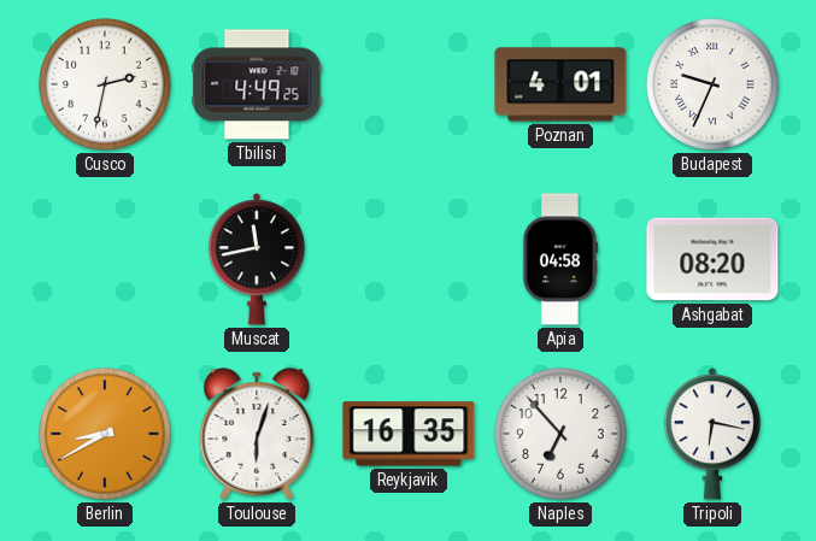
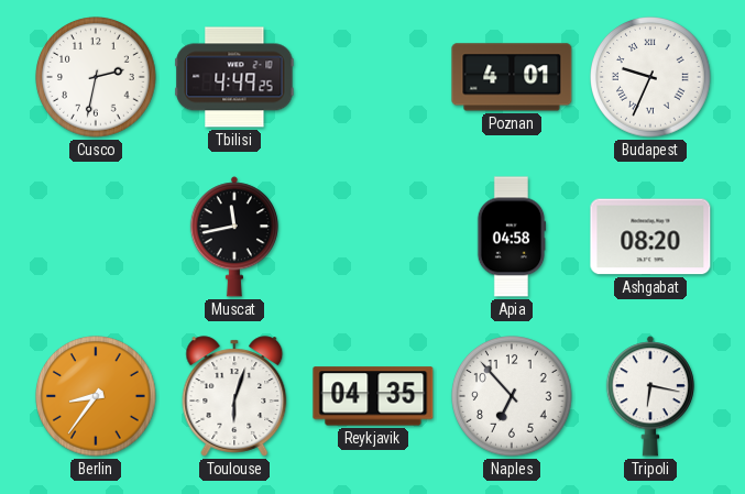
Berlin: 8:40 -> 8:36
Reykjavik: 16:35 -> 04:35
